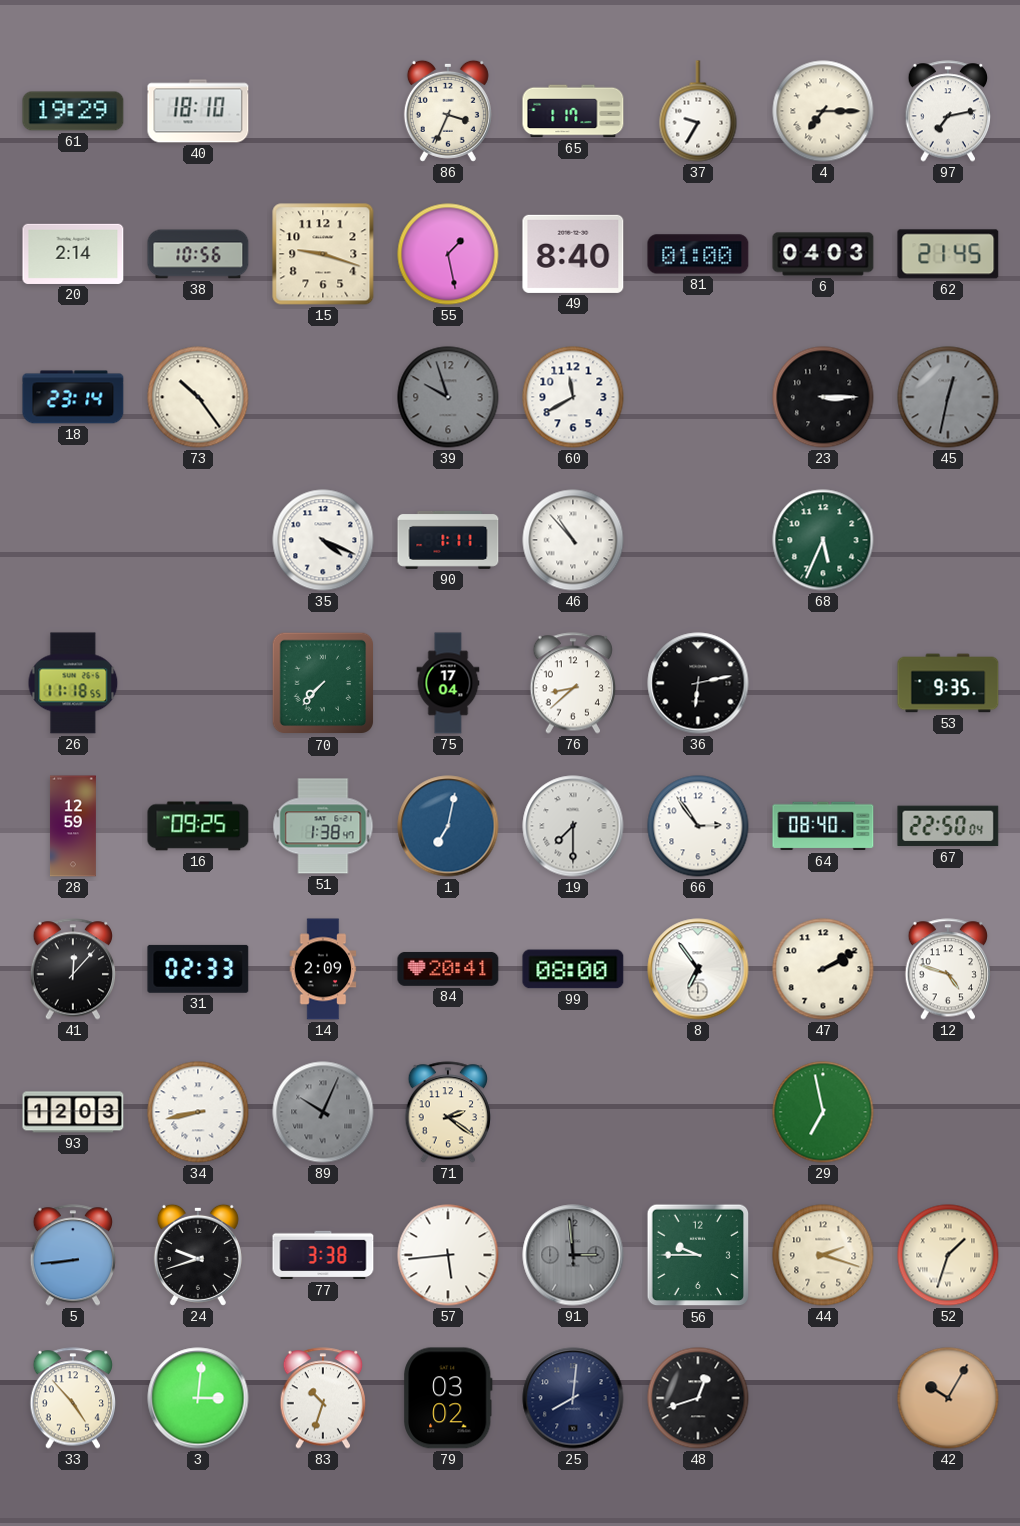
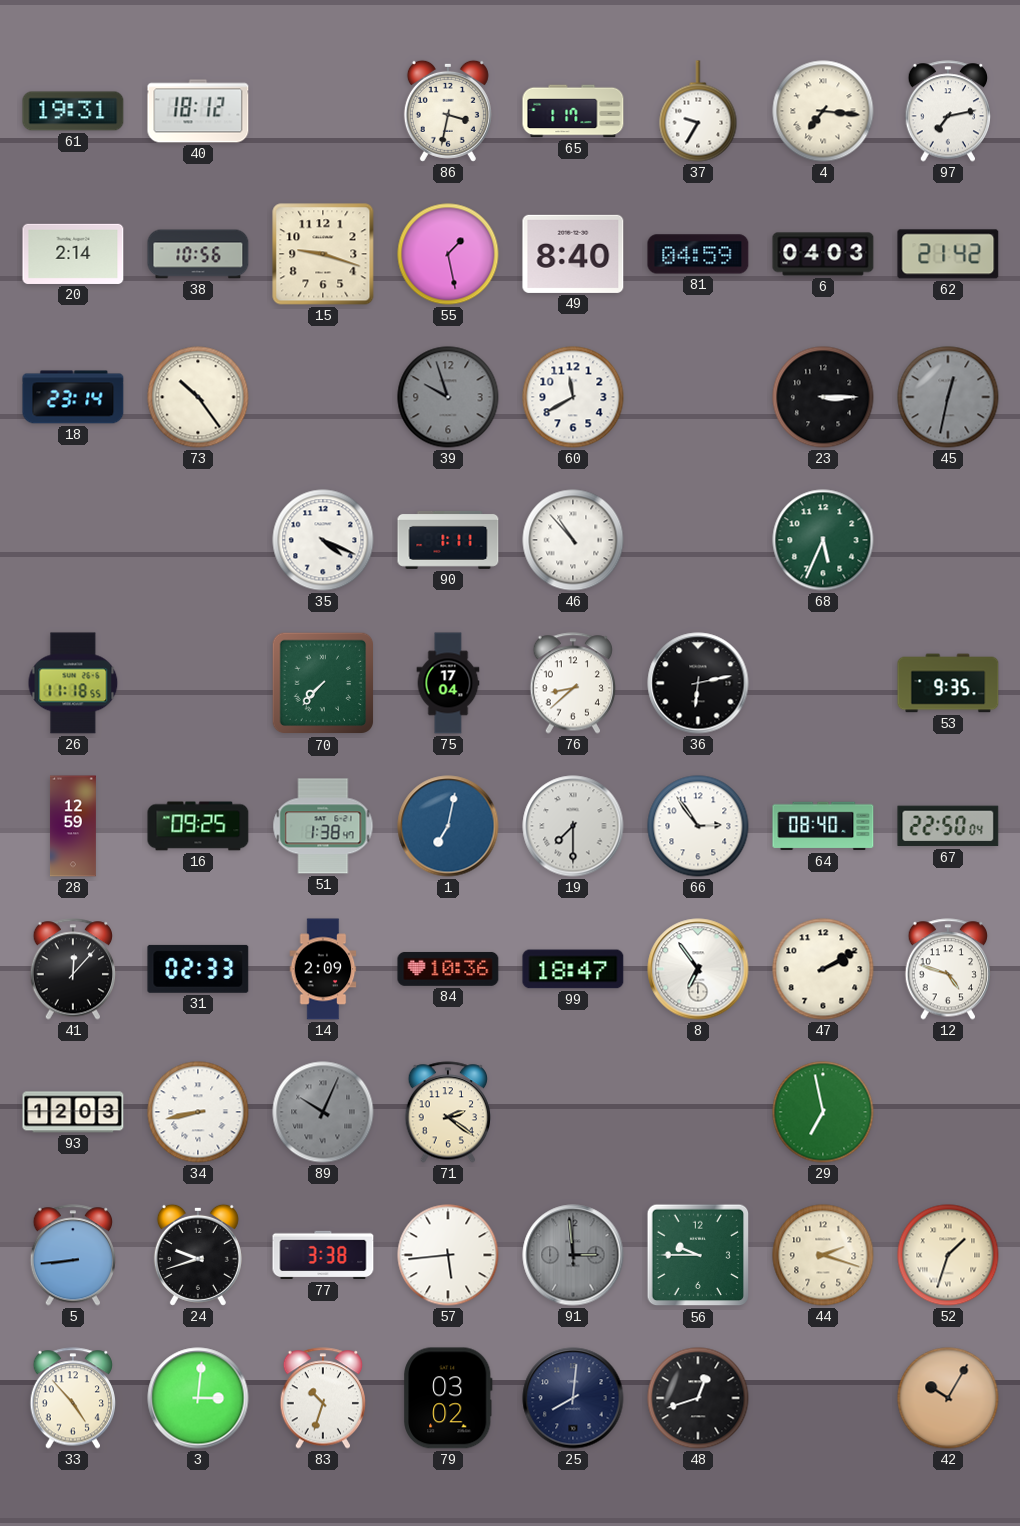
61: 19:29 -> 19:31
40: 18:10 -> 18:12
86: 3:34 -> 3:32
4: 7:15 -> 7:16
81: 01:00 -> 04:59
62: 21:45 -> 21:42
84: 20:41 -> 10:36
99: 08:00 -> 18:47
